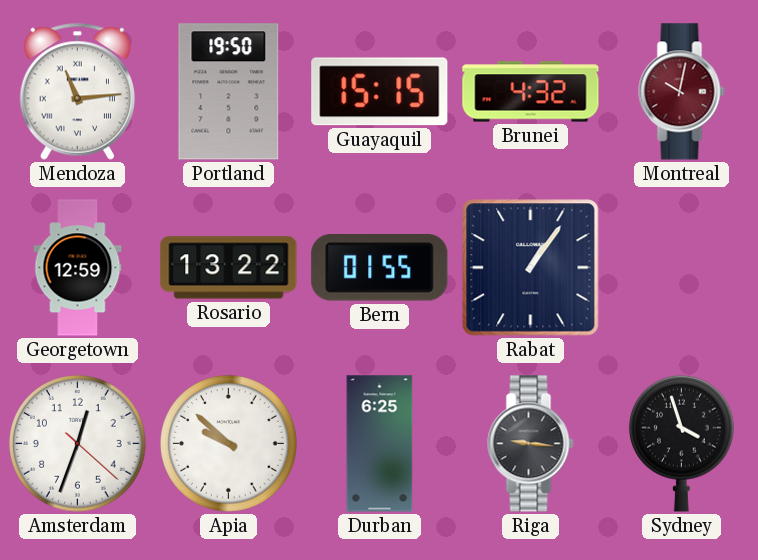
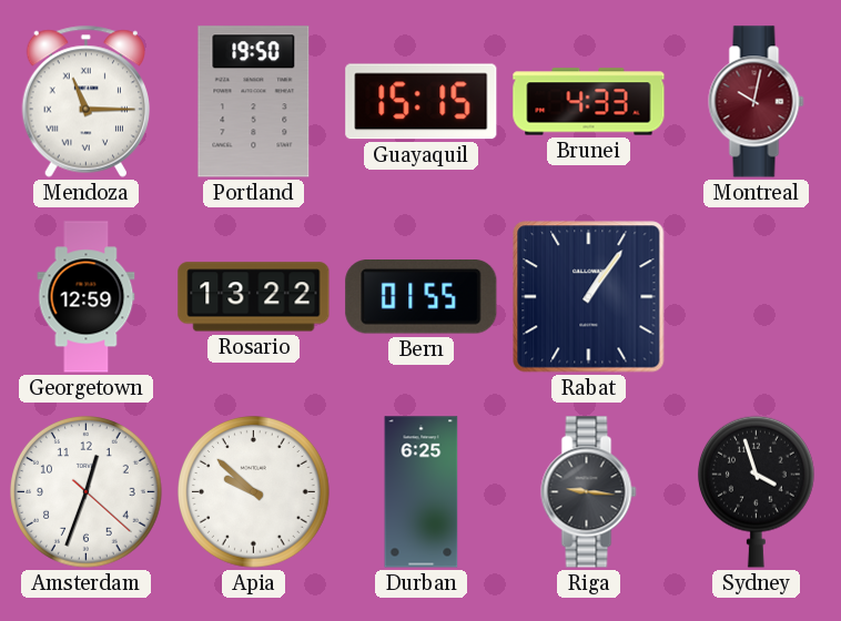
Mendoza: 11:14 -> 11:15
Brunei: 4:32 -> 4:33
